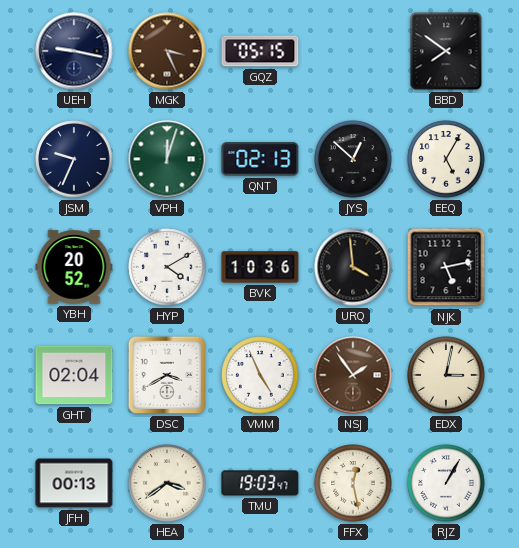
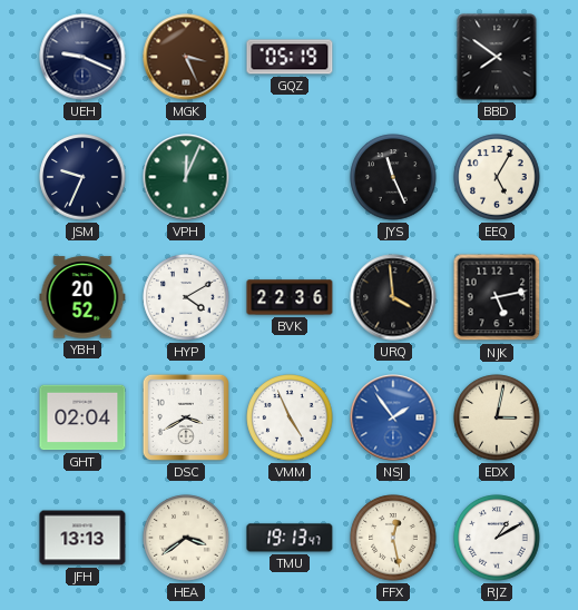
UEH: 9:17 -> 9:19
GQZ: 05:15 -> 05:19
VPH: 12:03 -> 12:04
QNT: 02:13 -> none
JYS: 12:52 -> 11:26
BVK: 10:36 -> 22:36
NSJ dial: brown -> blue
JFH: 00:13 -> 13:13
TMU: 19:03 -> 19:13
RJZ: 1:05 -> 1:10
